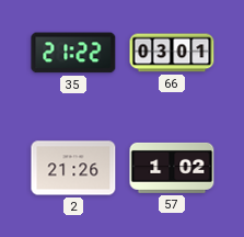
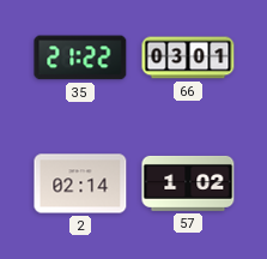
2: 21:26 -> 02:14
